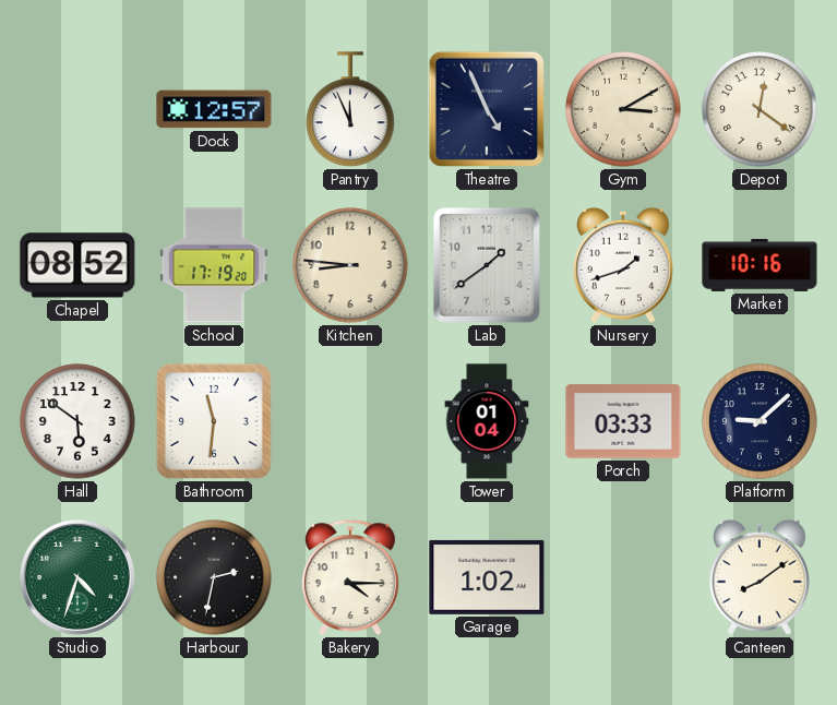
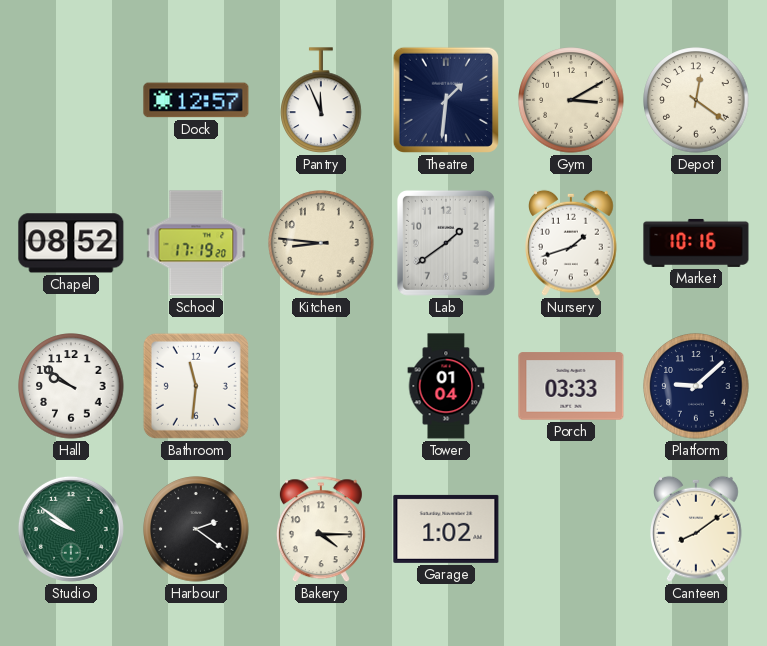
Theatre: 4:56 -> 1:31
Hall: 5:51 -> 9:51
Studio: 4:33 -> 9:51
Harbour: 2:32 -> 2:21
